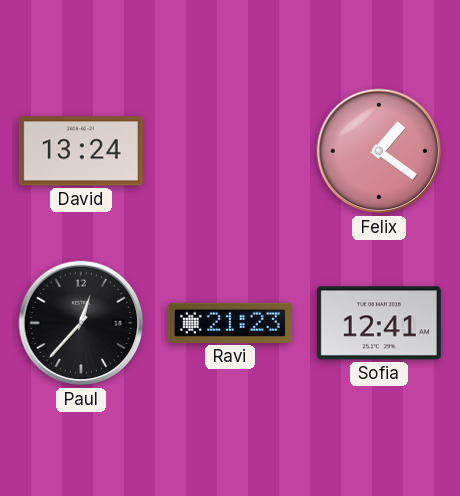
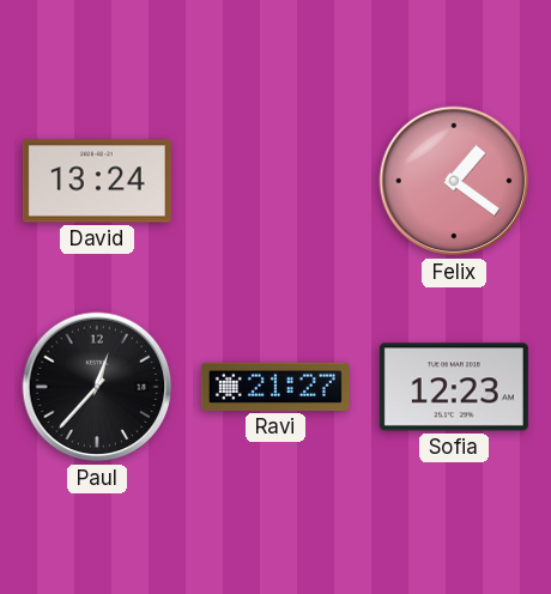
Ravi: 21:23 -> 21:27
Sofia: 12:41 -> 12:23
